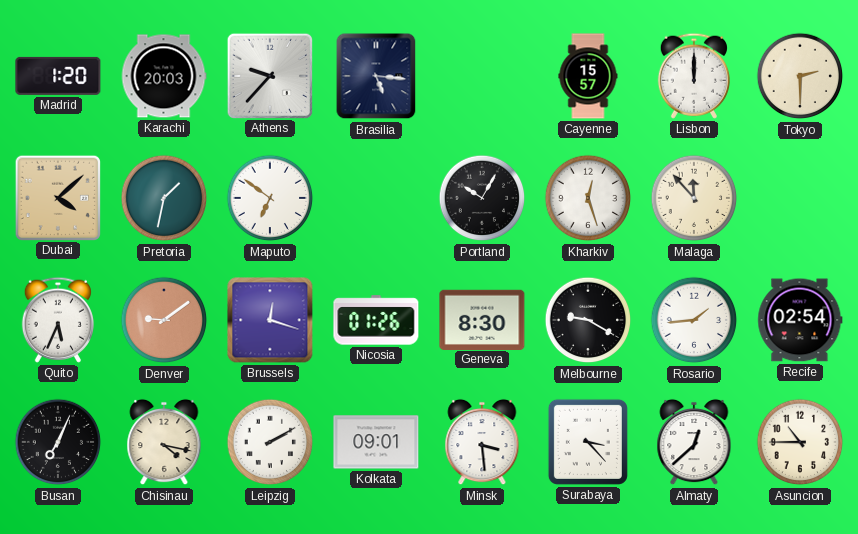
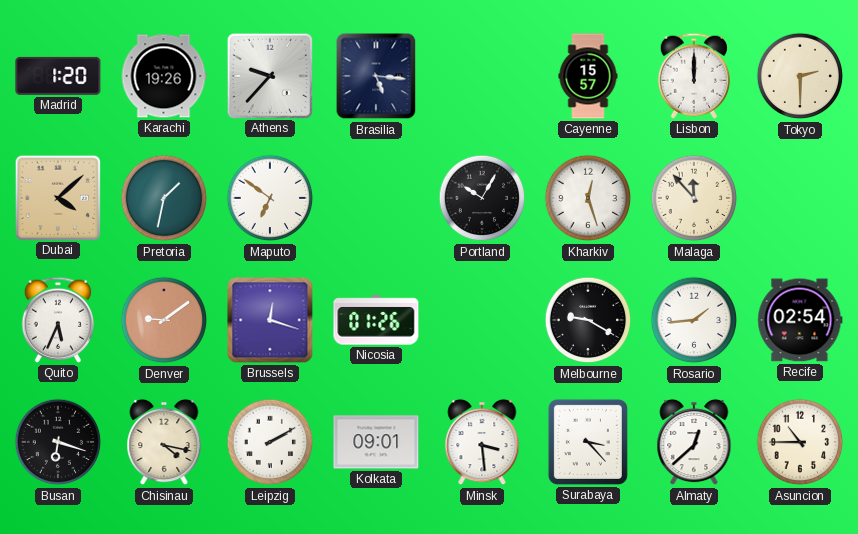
Karachi: 20:03 -> 19:26
Geneva: 8:30 -> none
Busan: 7:04 -> 6:18
